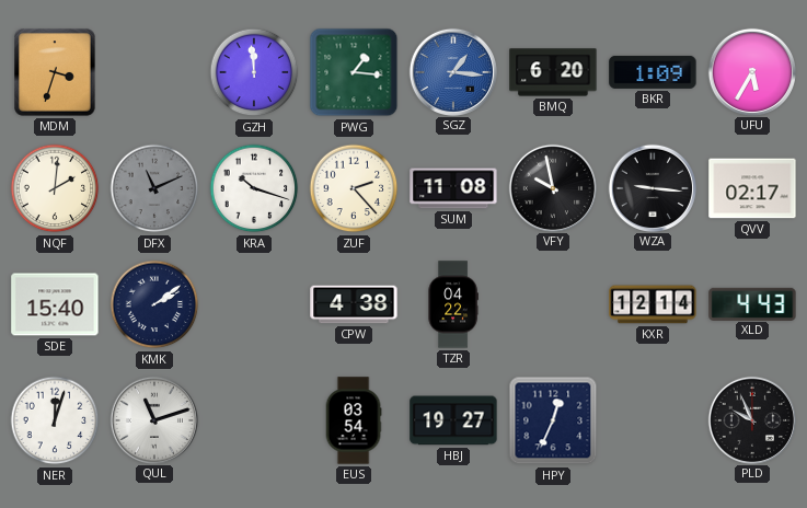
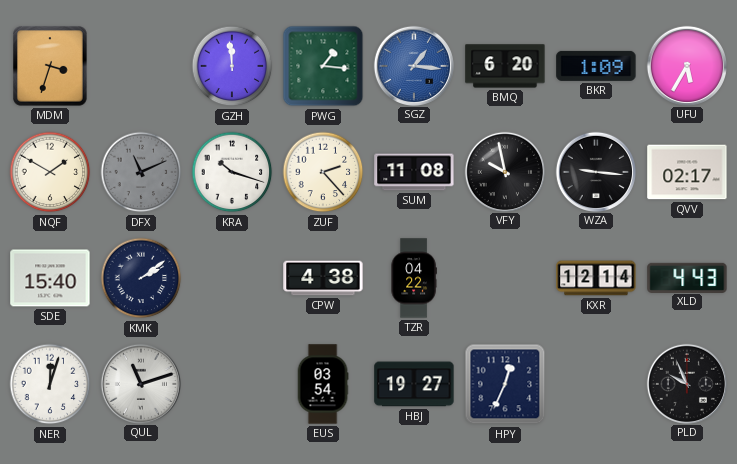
NQF: 2:01 -> 1:50
